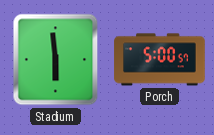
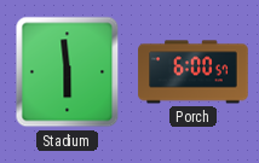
Porch: 5:00 -> 6:00
